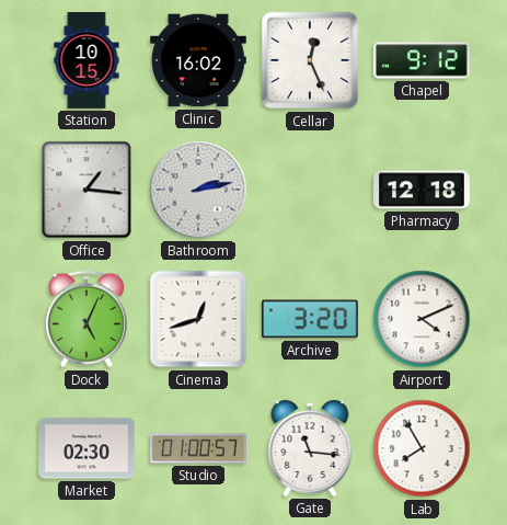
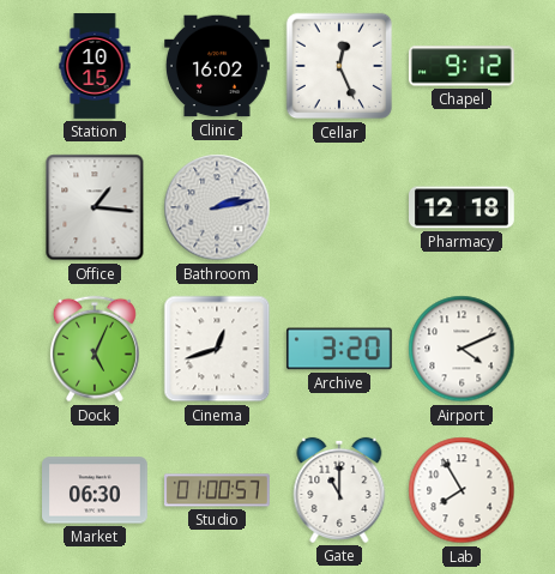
Market: 02:30 -> 06:30
Gate: 11:16 -> 11:00
